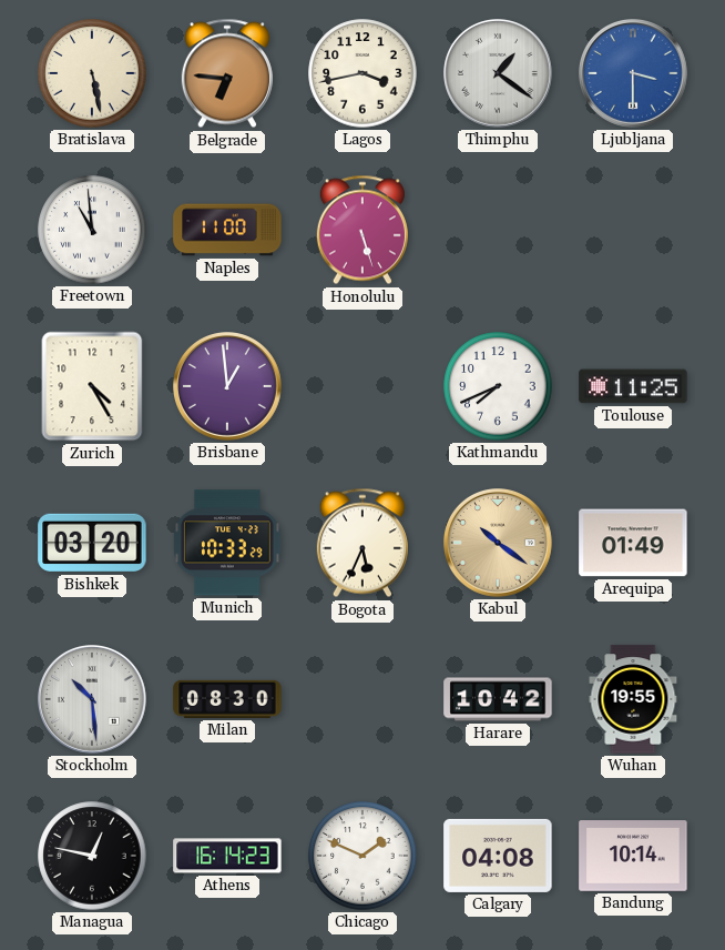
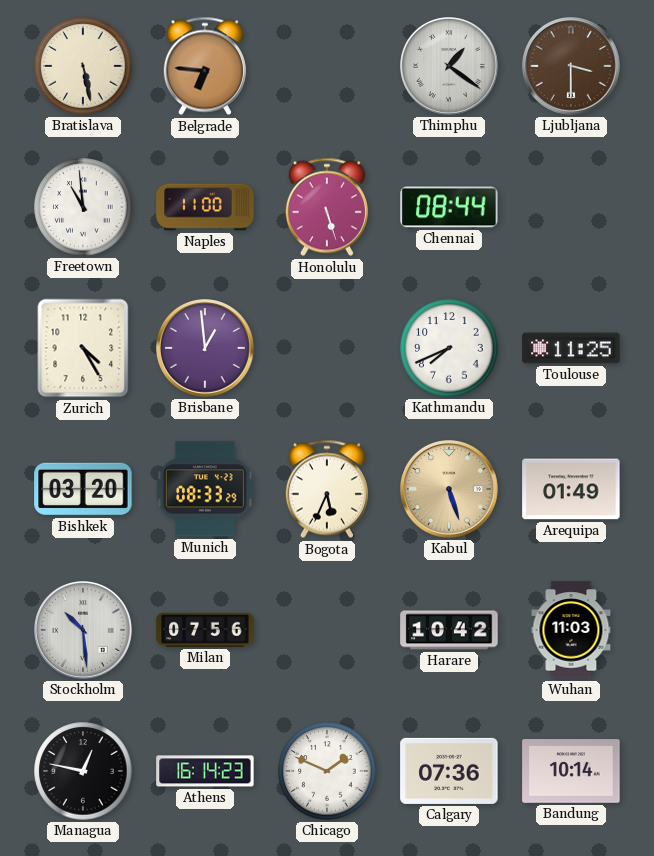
Lagos: 3:43 -> none
Ljubljana dial: blue -> brown
Chennai: none -> 08:44
Munich: 10:33 -> 08:33
Kabul: 10:21 -> 5:27
Milan: 08:30 -> 07:56
Wuhan: 19:55 -> 11:03
Calgary: 04:08 -> 07:36
